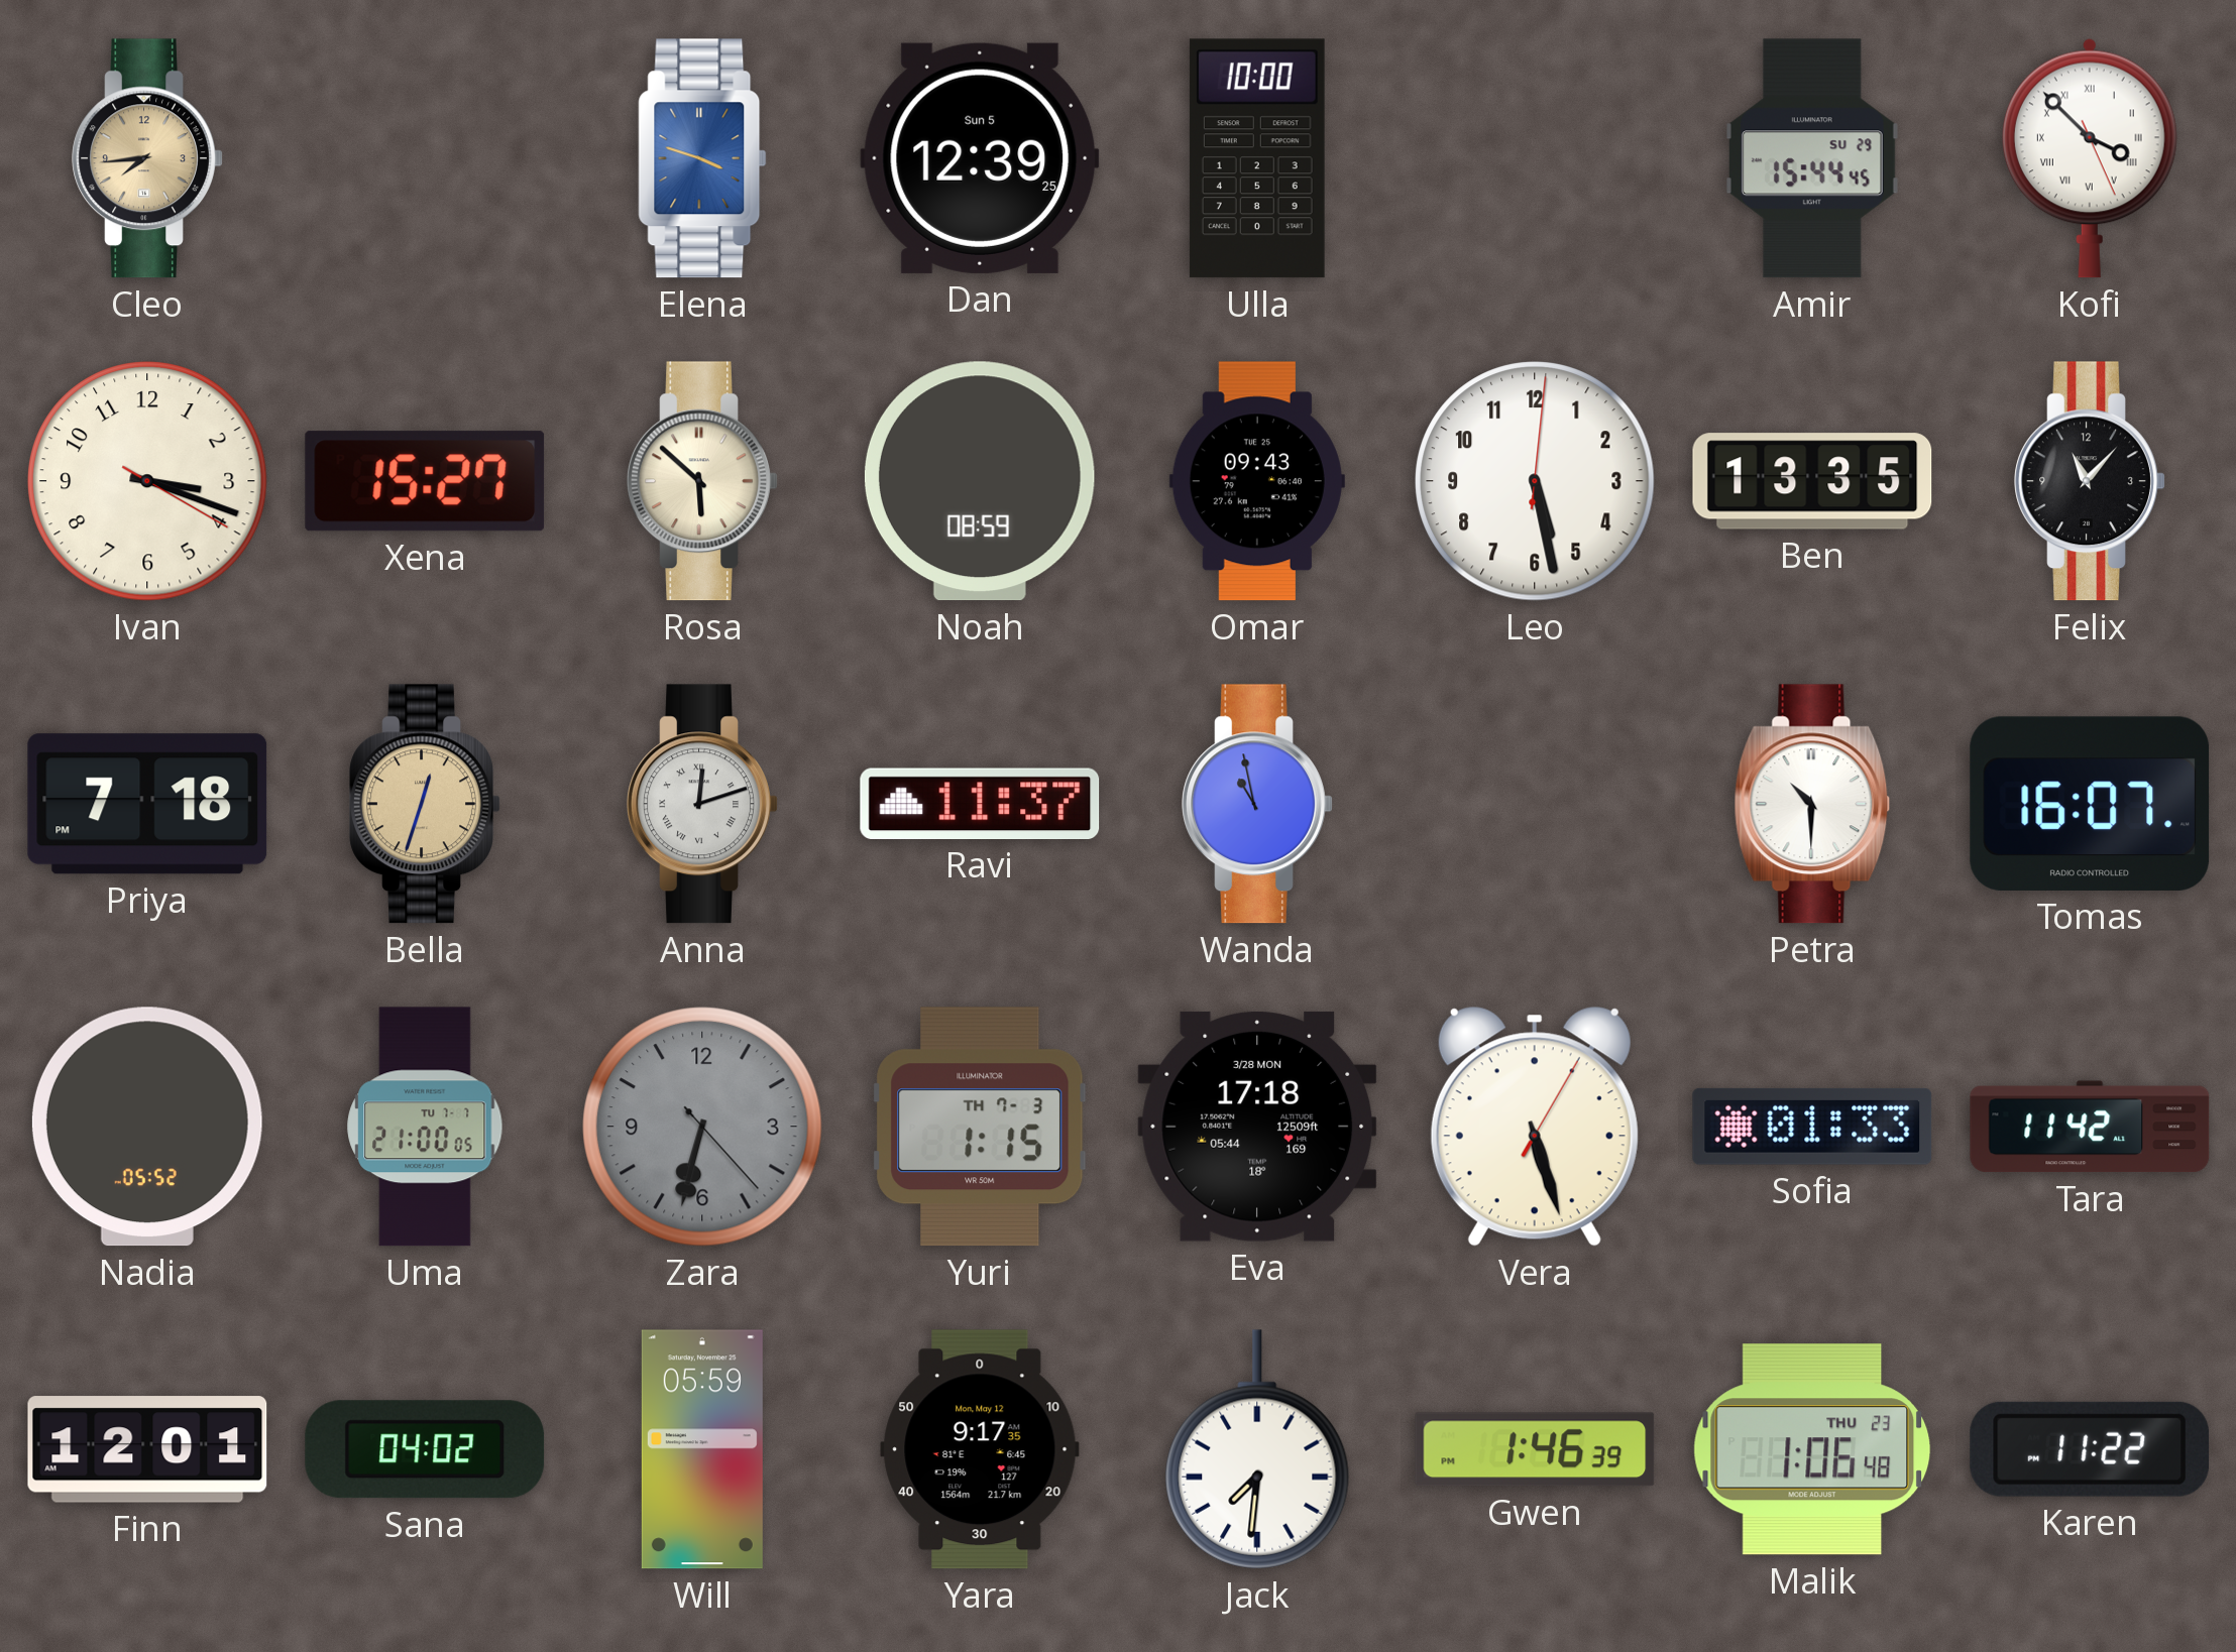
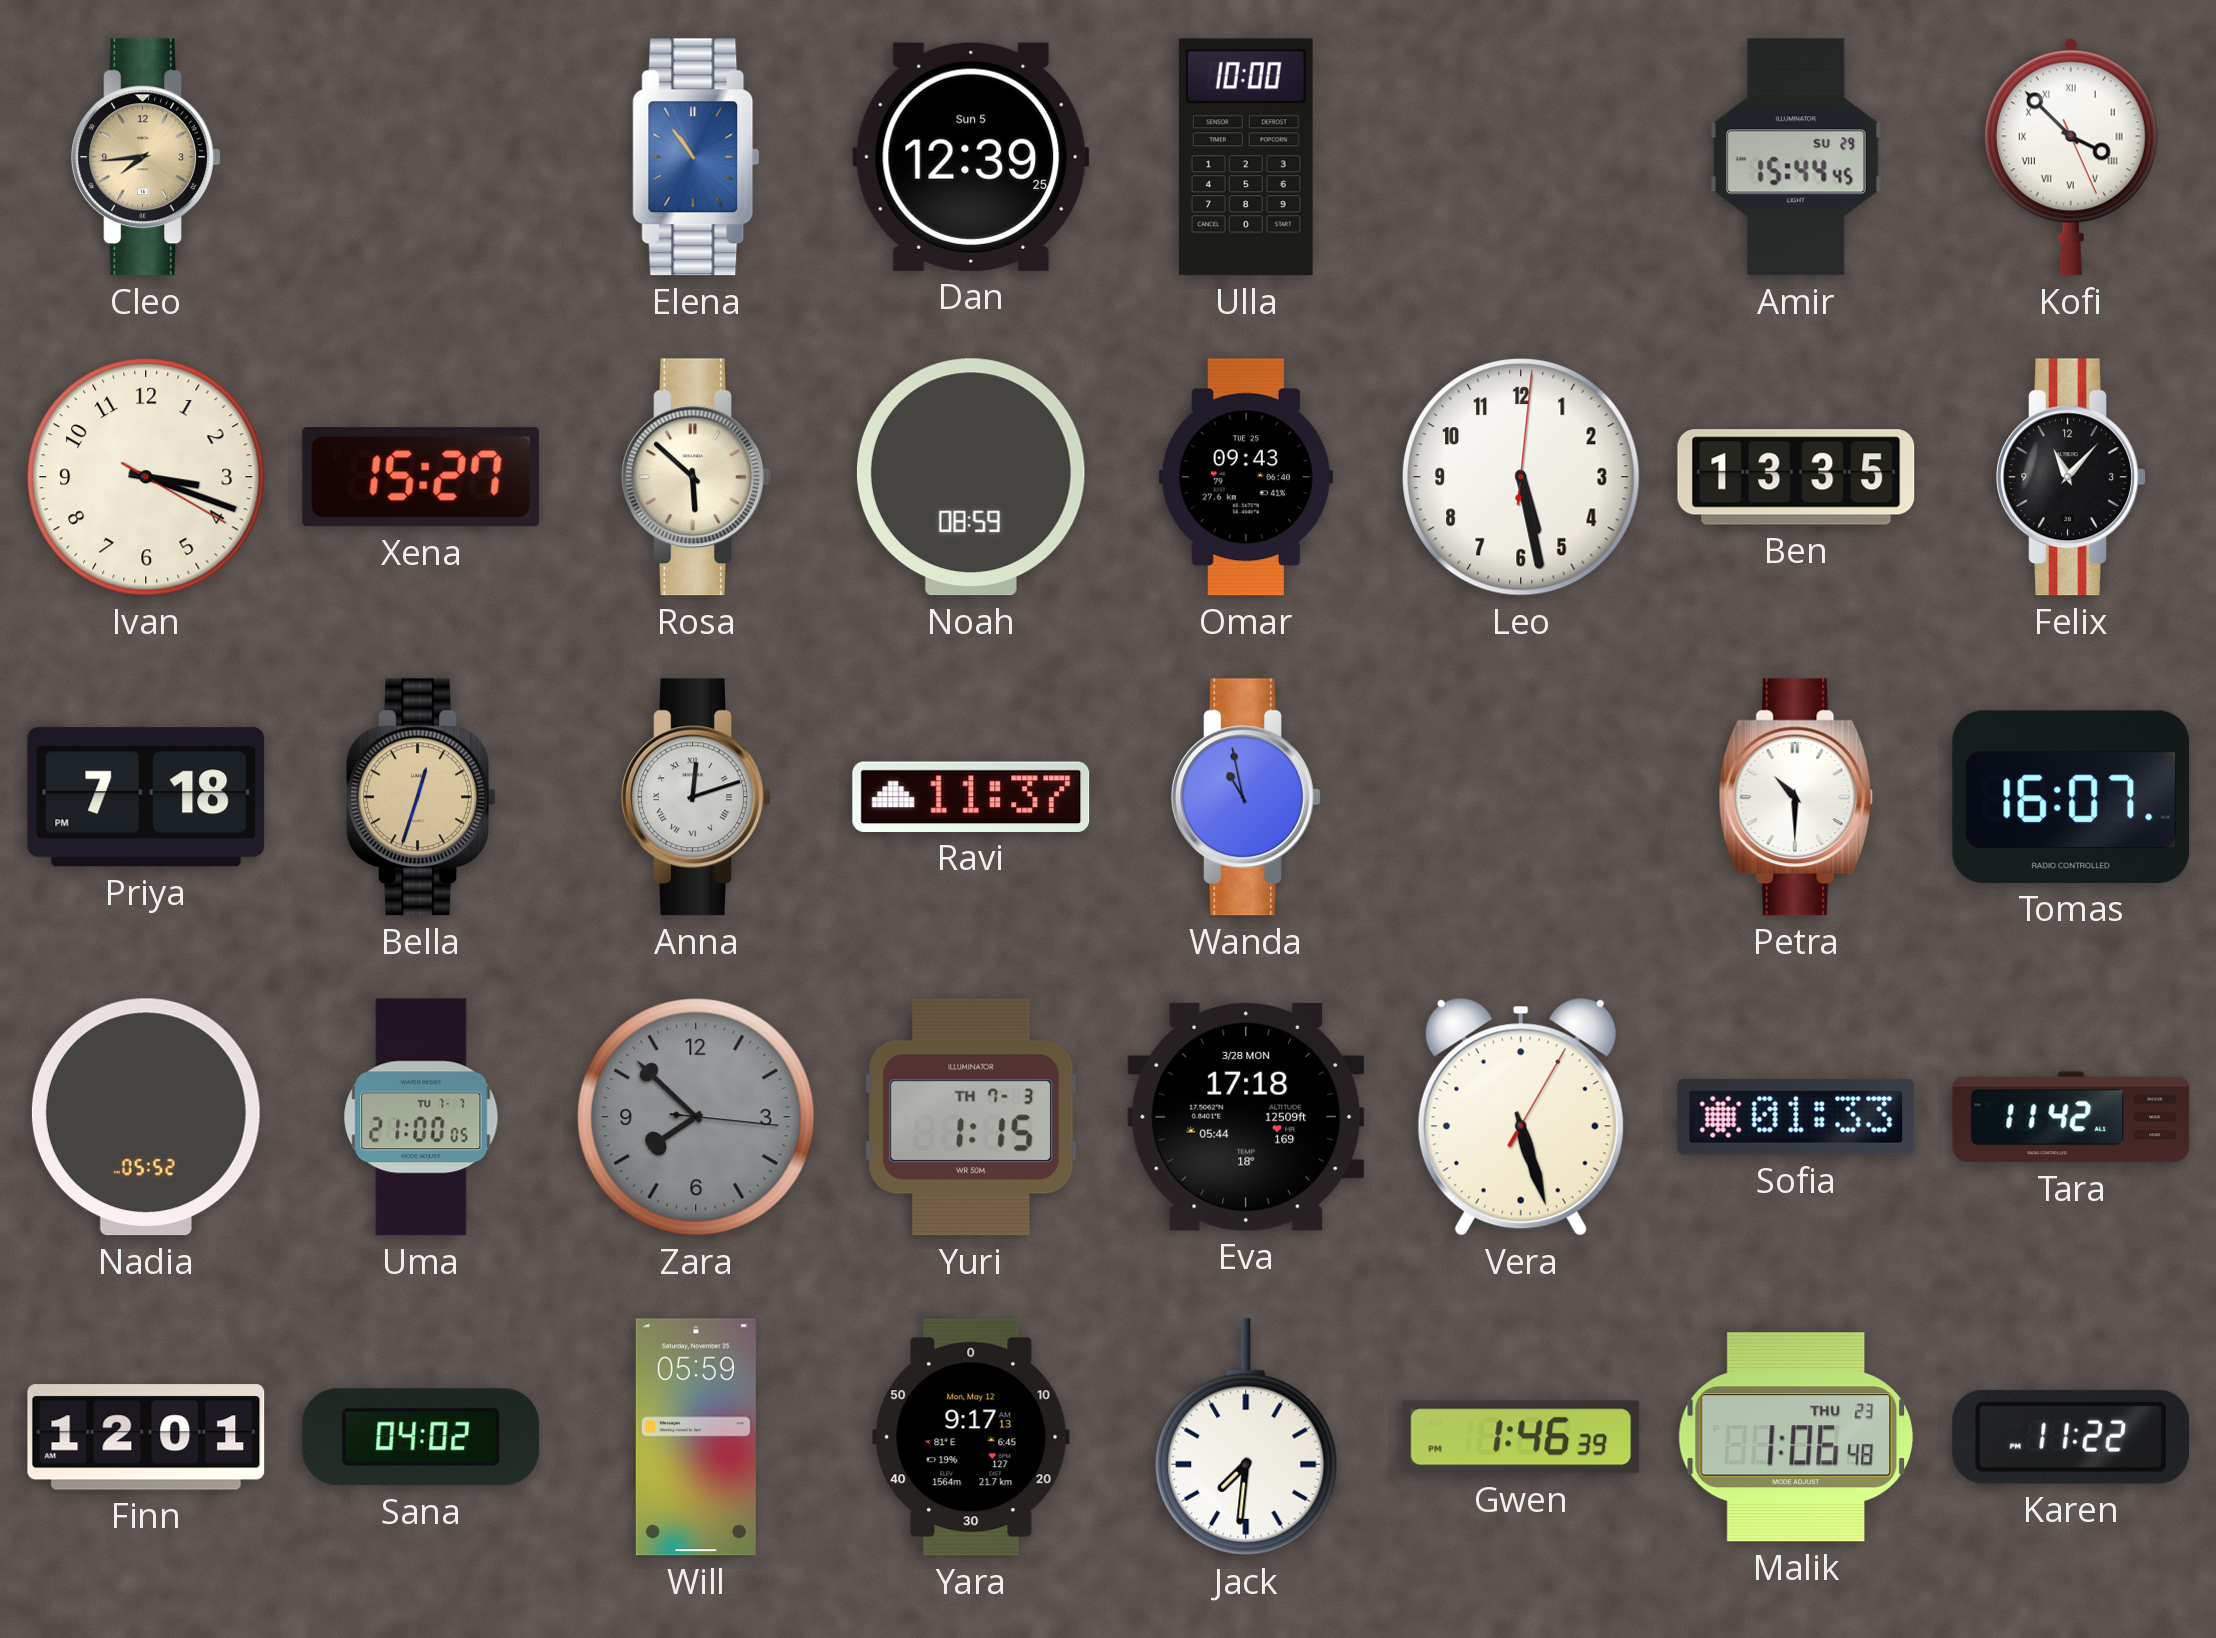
Elena: 3:48 -> 10:54
Zara: 6:32 -> 7:52
Yara: 9:17:35 -> 9:17:13
